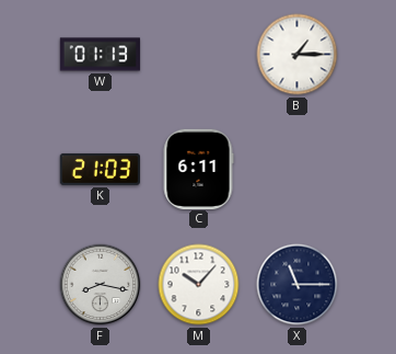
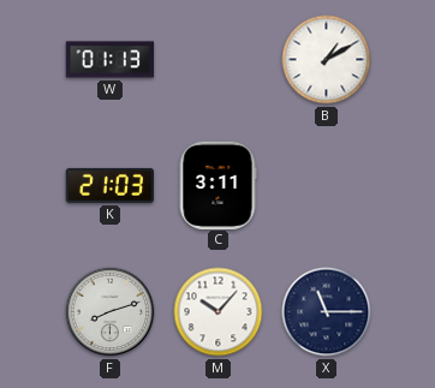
B: 1:15 -> 1:10
C: 6:11 -> 3:11
F: 8:17 -> 8:12
